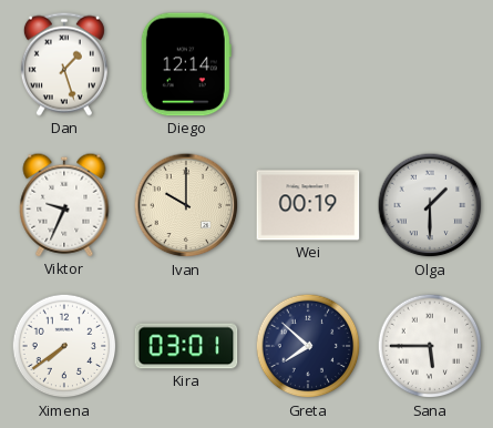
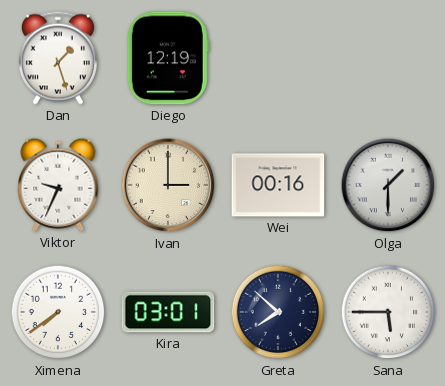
Diego: 12:14 -> 12:19
Ivan: 10:00 -> 3:00
Wei: 00:19 -> 00:16
